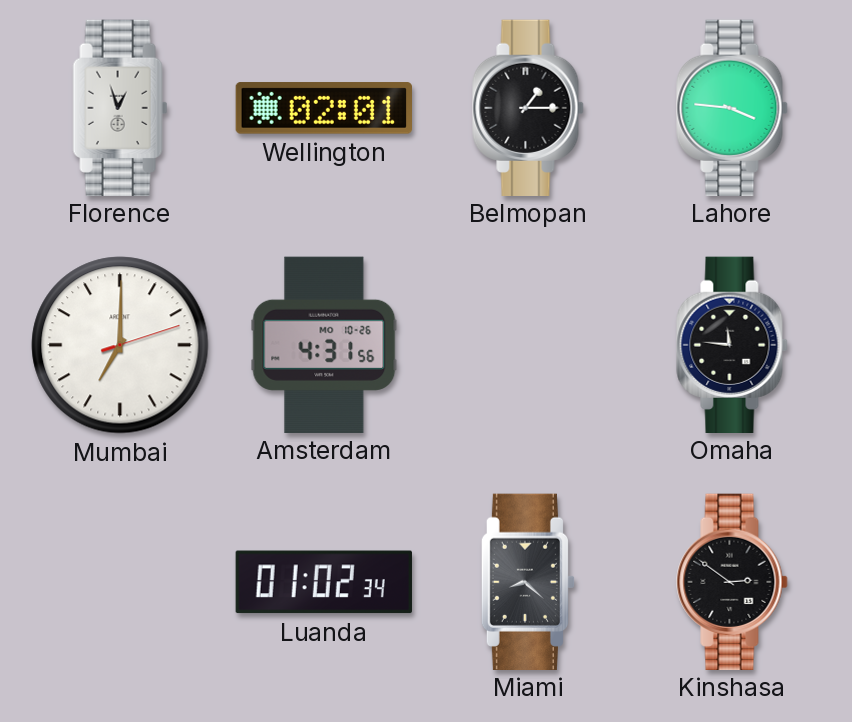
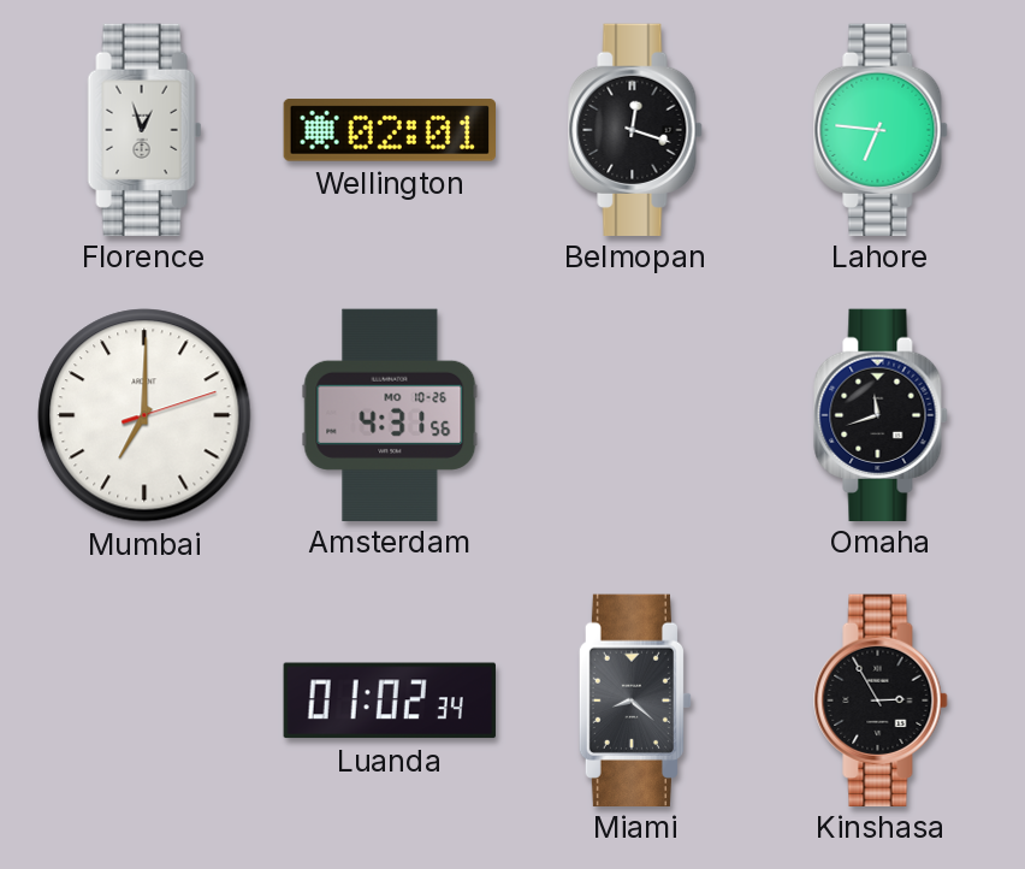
Belmopan: 1:15 -> 12:18
Lahore: 3:46 -> 6:46
Omaha: 11:46 -> 11:42
Kinshasa: 2:51 -> 2:55
